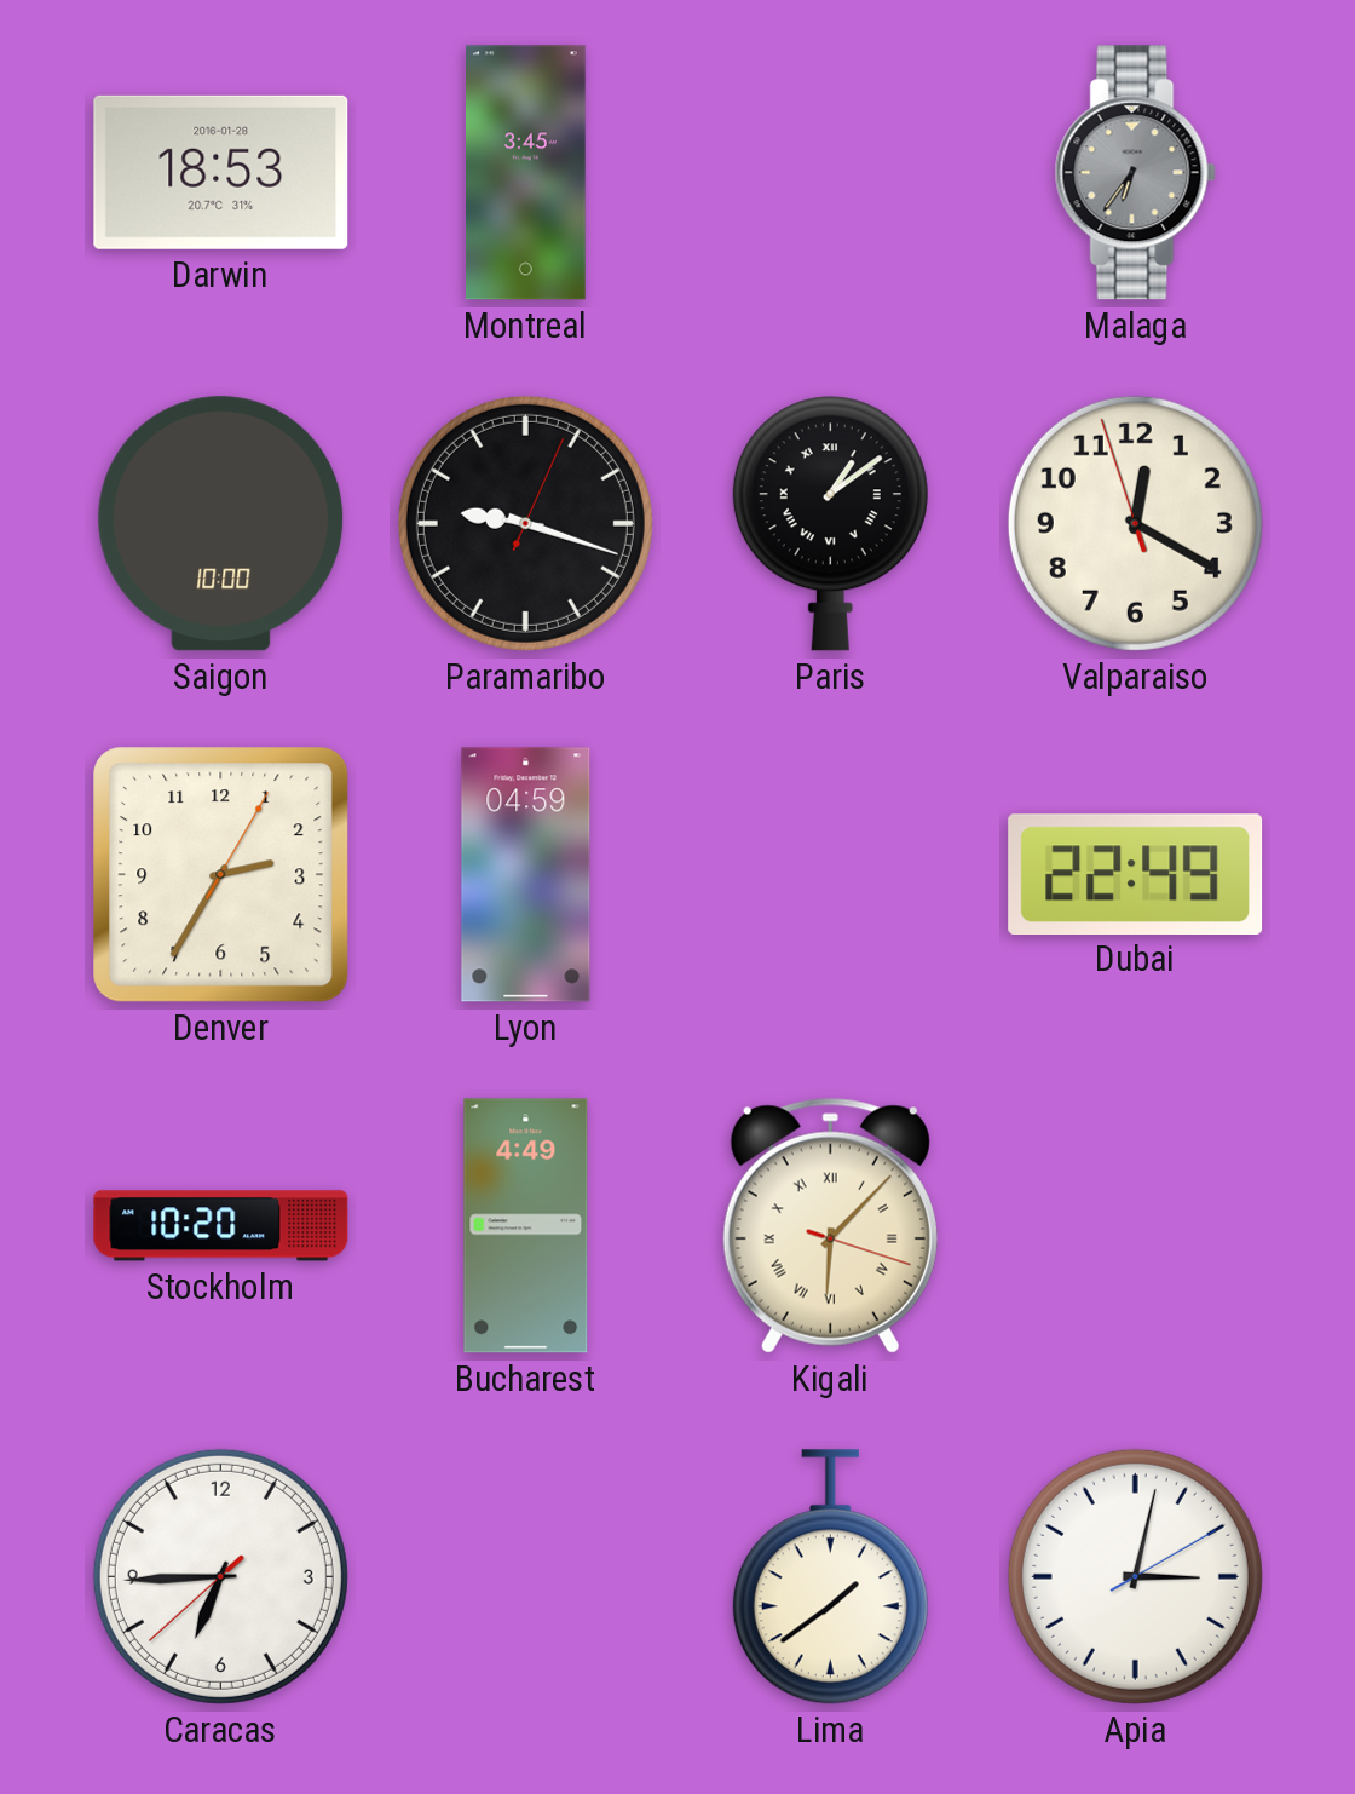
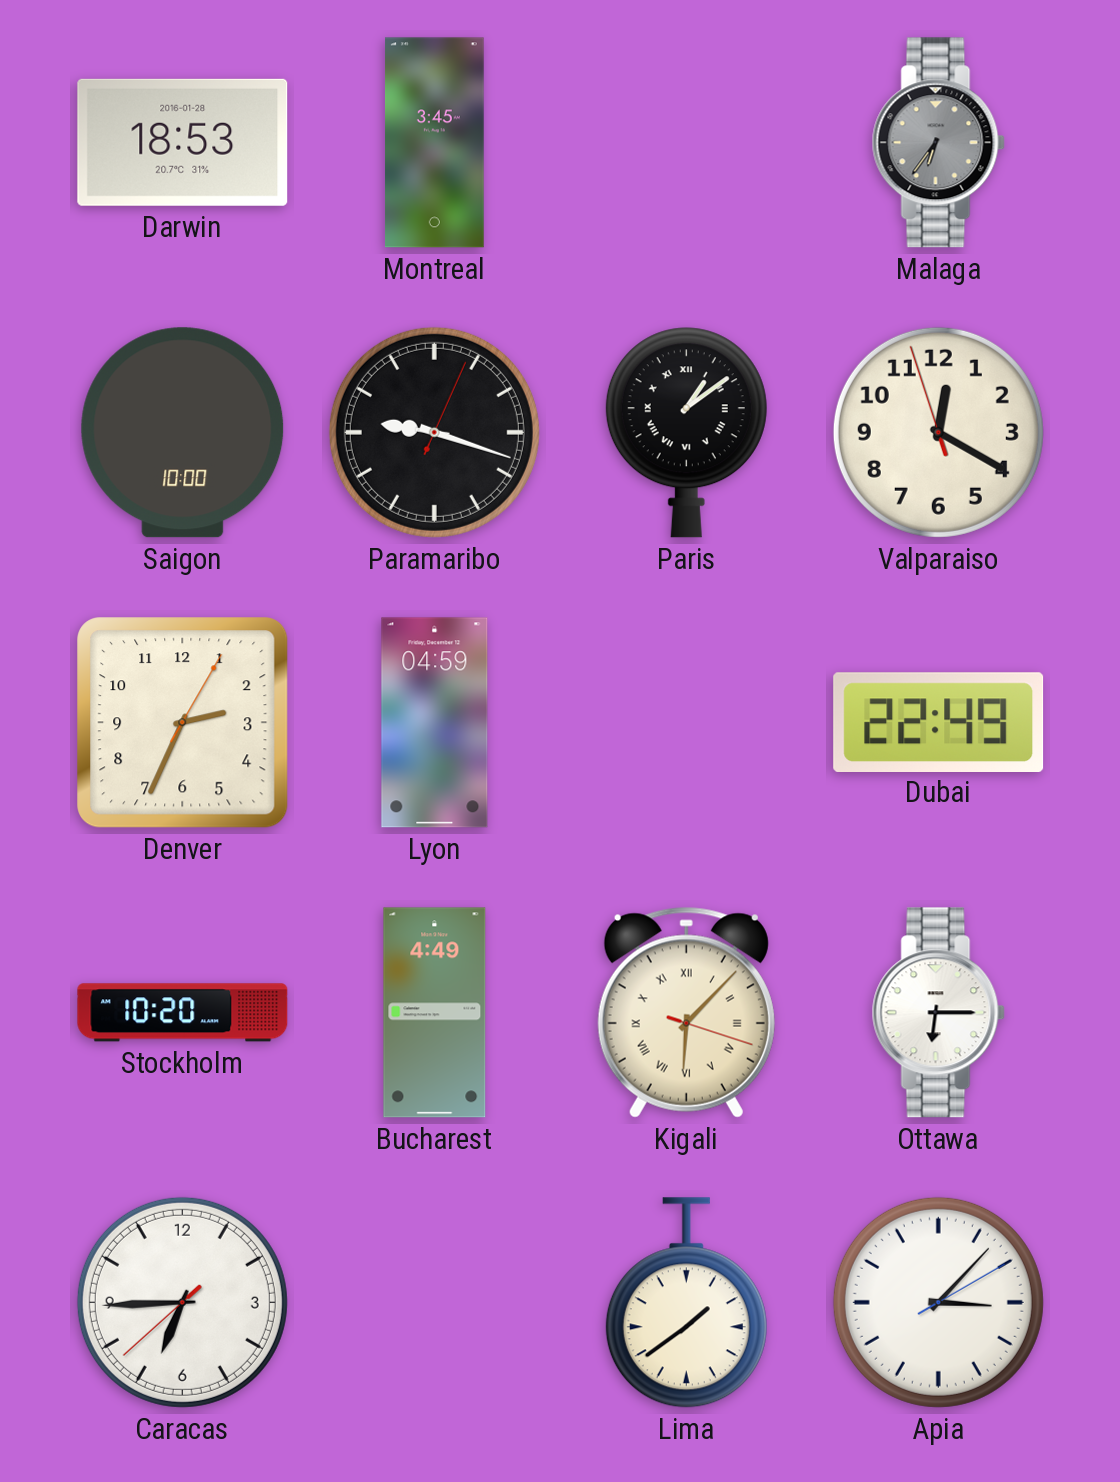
Denver: 2:35 -> 2:34
Ottawa: none -> 6:15
Apia: 3:02 -> 3:07
